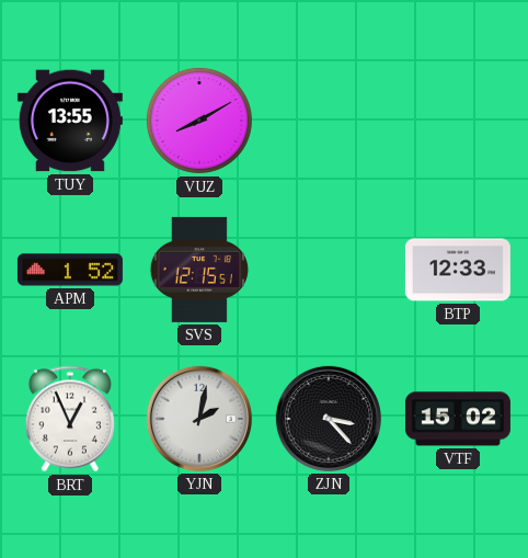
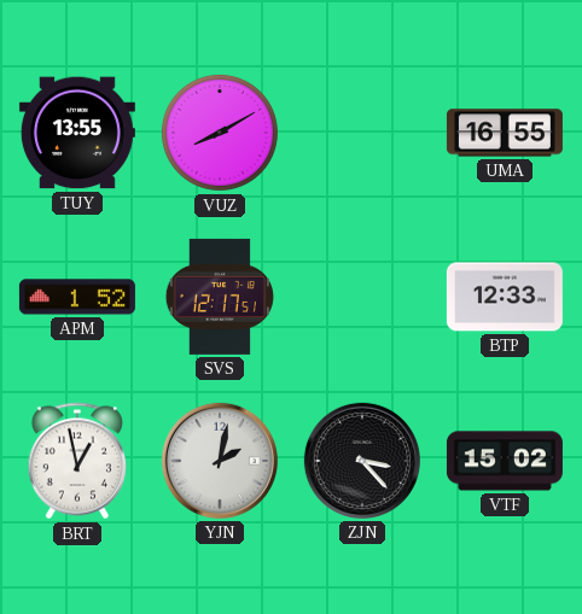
UMA: none -> 16:55
SVS: 12:15 -> 12:17
BRT: 12:56 -> 12:58
